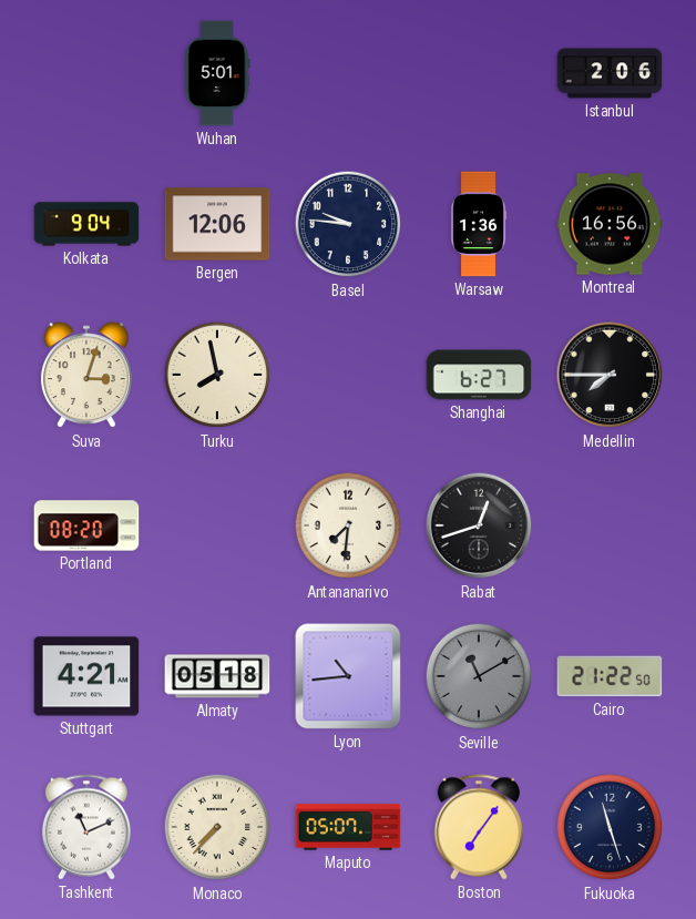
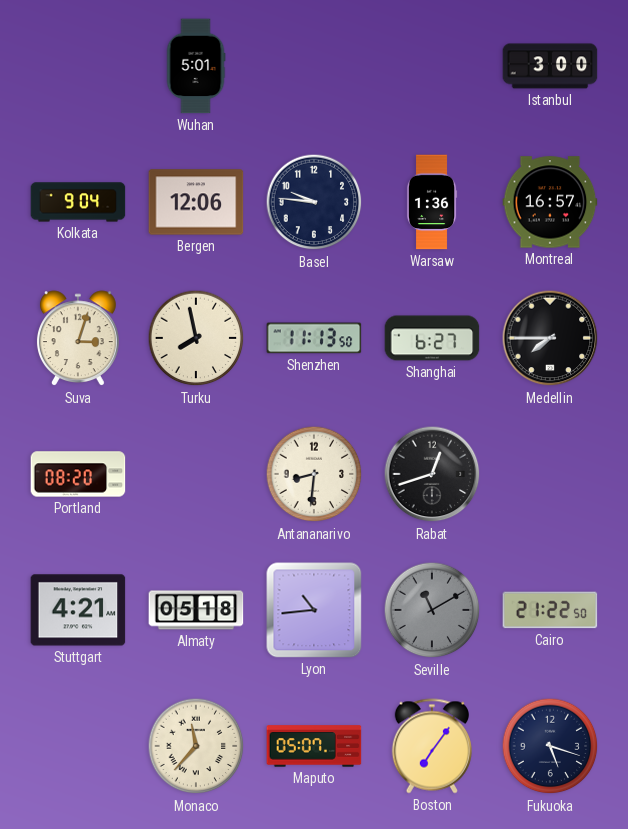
Istanbul: 2:06 -> 3:00
Montreal: 16:56 -> 16:57
Shenzhen: none -> 11:13
Antananarivo: 7:31 -> 8:31
Tashkent: 11:11 -> none
Monaco: 7:37 -> 11:37
Fukuoka: 11:27 -> 5:18
